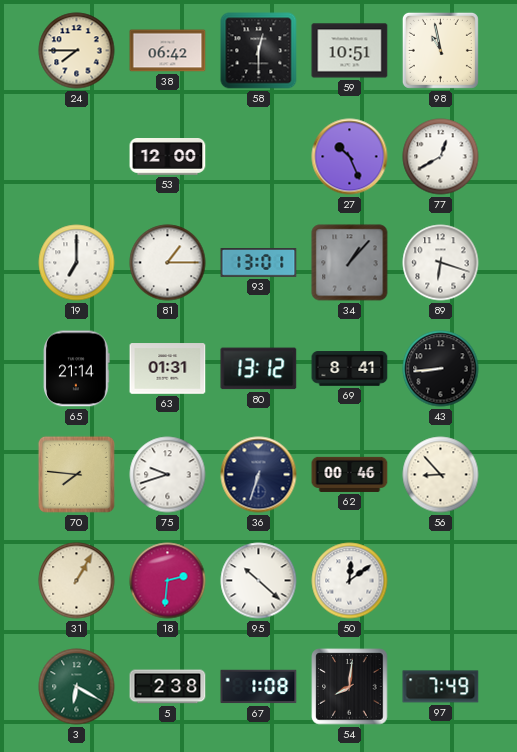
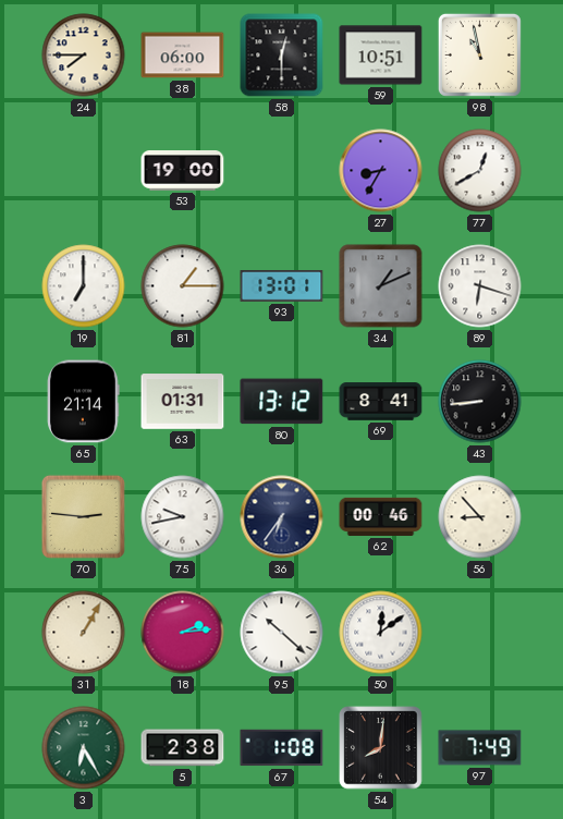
38: 06:42 -> 06:00
53: 12:00 -> 19:00
27: 10:26 -> 8:35
34: 1:07 -> 1:11
70: 7:46 -> 2:46
75: 9:42 -> 9:43
36: 6:33 -> 6:36
18: 2:31 -> 2:14
3: 6:20 -> 6:25
